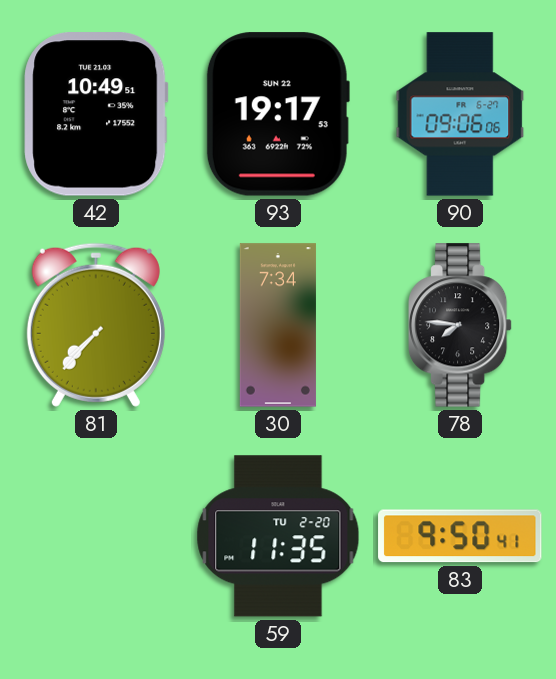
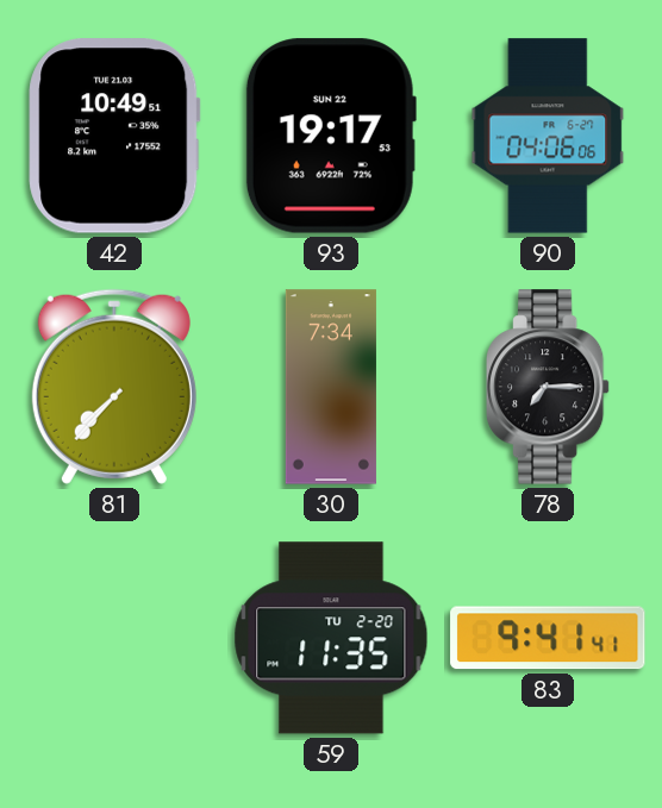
90: 09:06 -> 04:06
78: 7:46 -> 7:15
83: 9:50 -> 9:41
